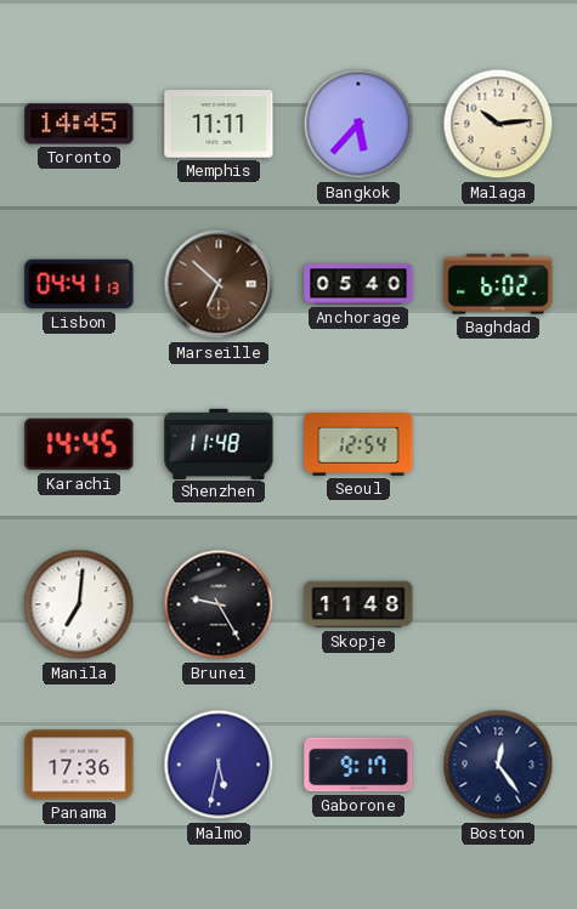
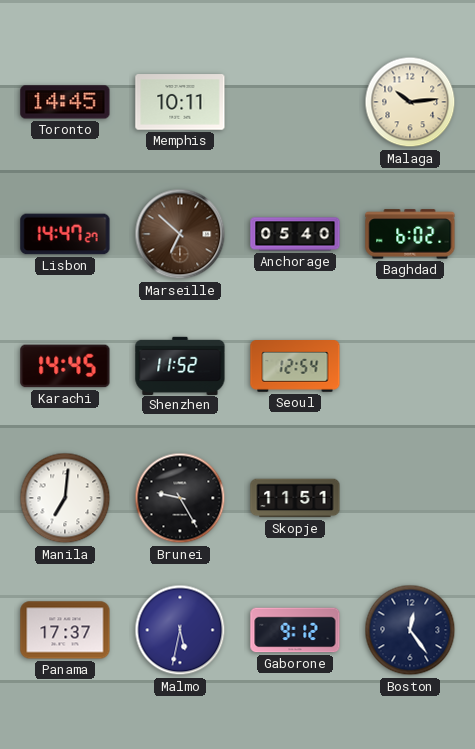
Memphis: 11:11 -> 10:11
Bangkok: 5:37 -> none
Lisbon: 04:41 -> 14:47
Shenzhen: 11:48 -> 11:52
Skopje: 11:48 -> 11:51
Panama: 17:36 -> 17:37
Gaborone: 9:17 -> 9:12
